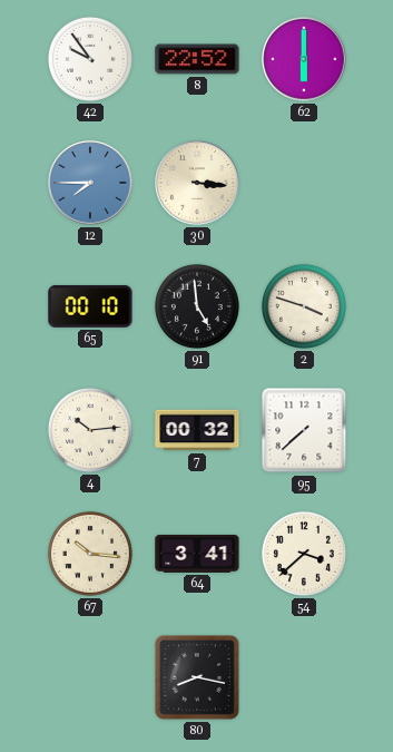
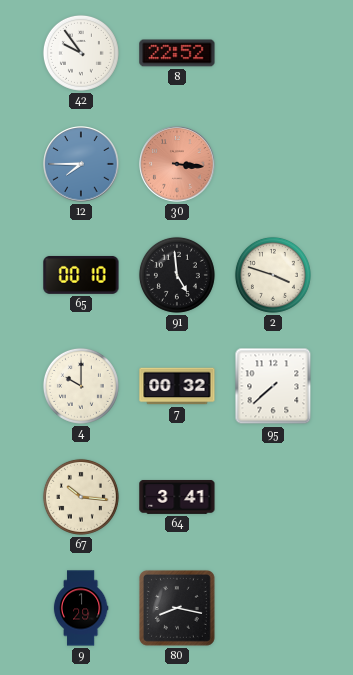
62: 6:00 -> none
30 dial: cream -> salmon
4: 10:14 -> 10:00
54: 3:38 -> none
9: none -> 1:29
